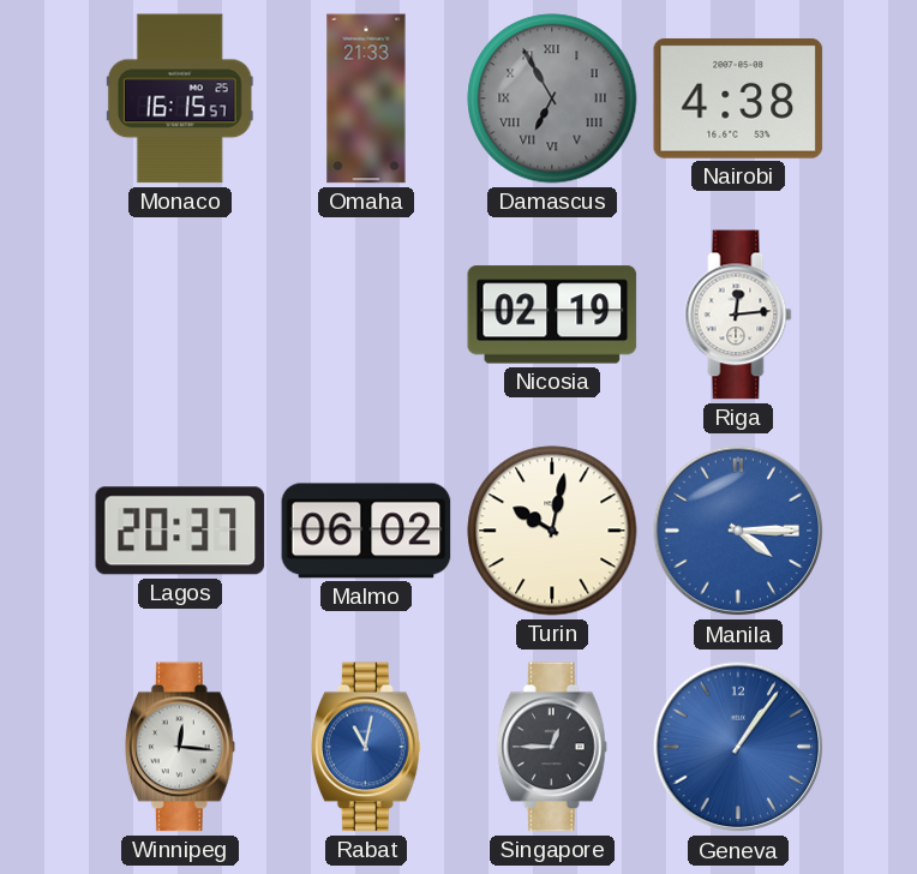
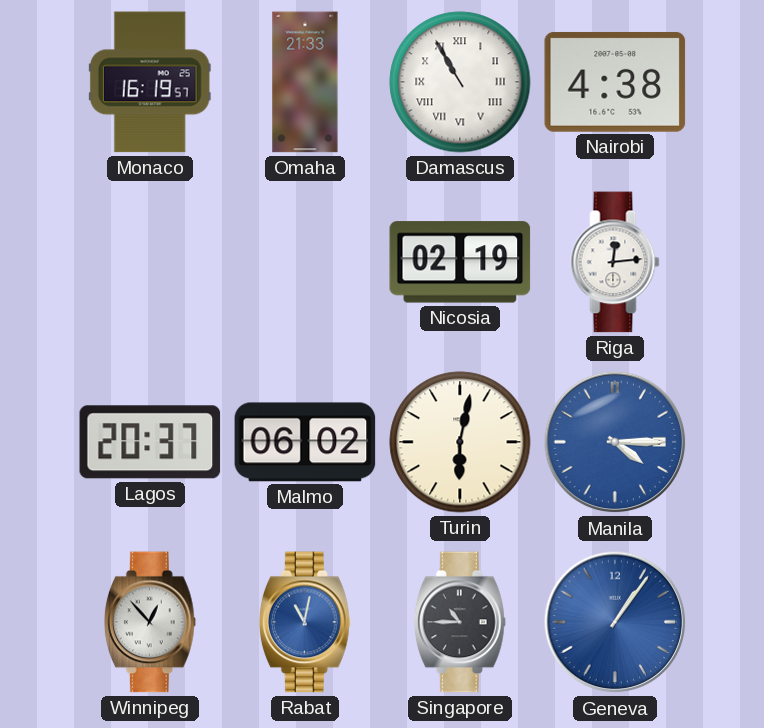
Monaco: 16:15 -> 16:19
Damascus: 6:55 -> 10:55
Damascus dial: grey -> white
Turin: 10:02 -> 6:02
Winnipeg: 12:16 -> 12:53
Singapore: 12:45 -> 10:45
